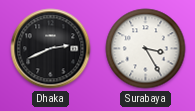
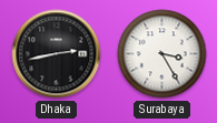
Dhaka: 2:41 -> 2:43
